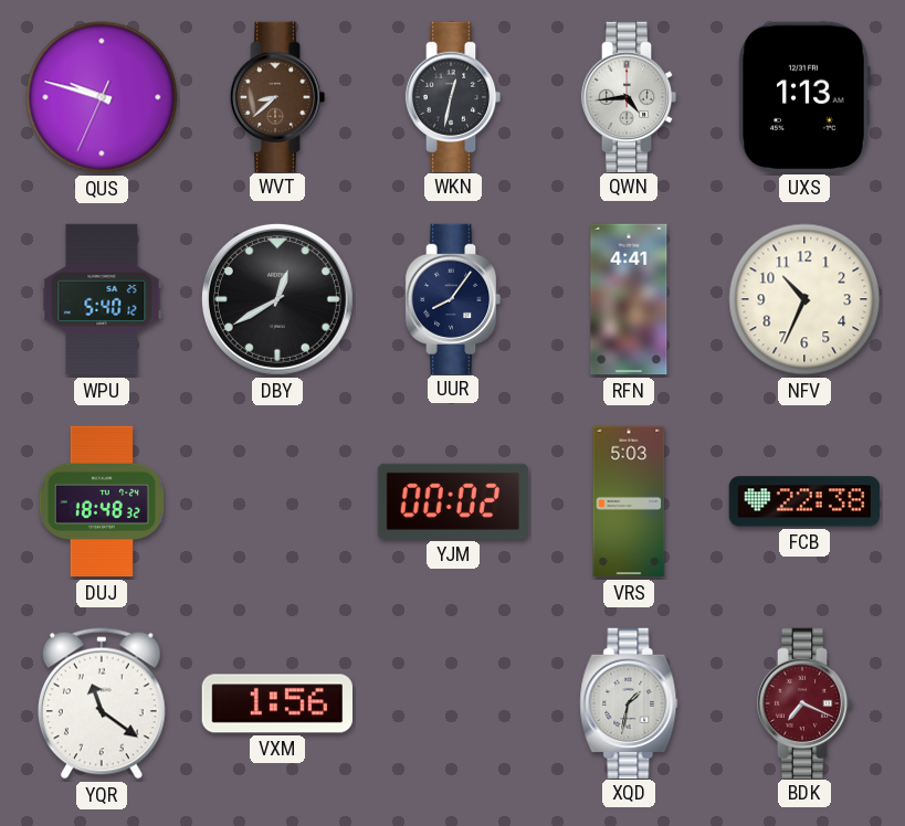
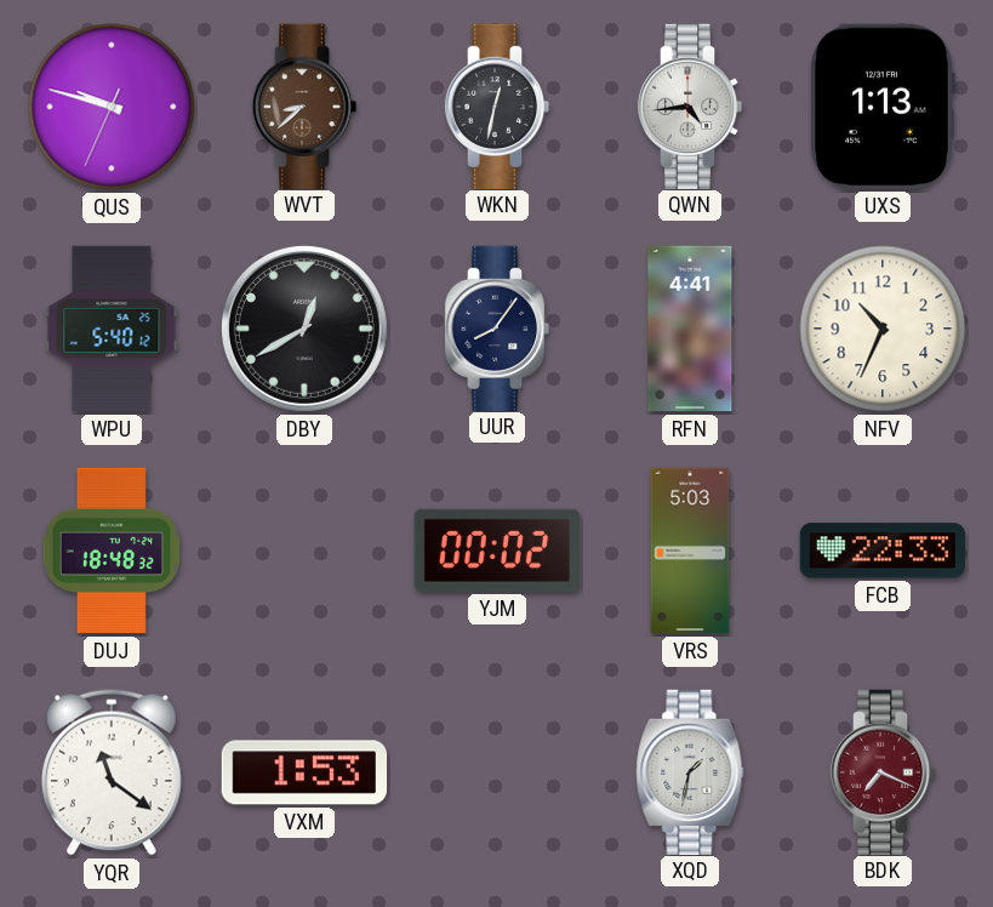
FCB: 22:38 -> 22:33
VXM: 1:56 -> 1:53
